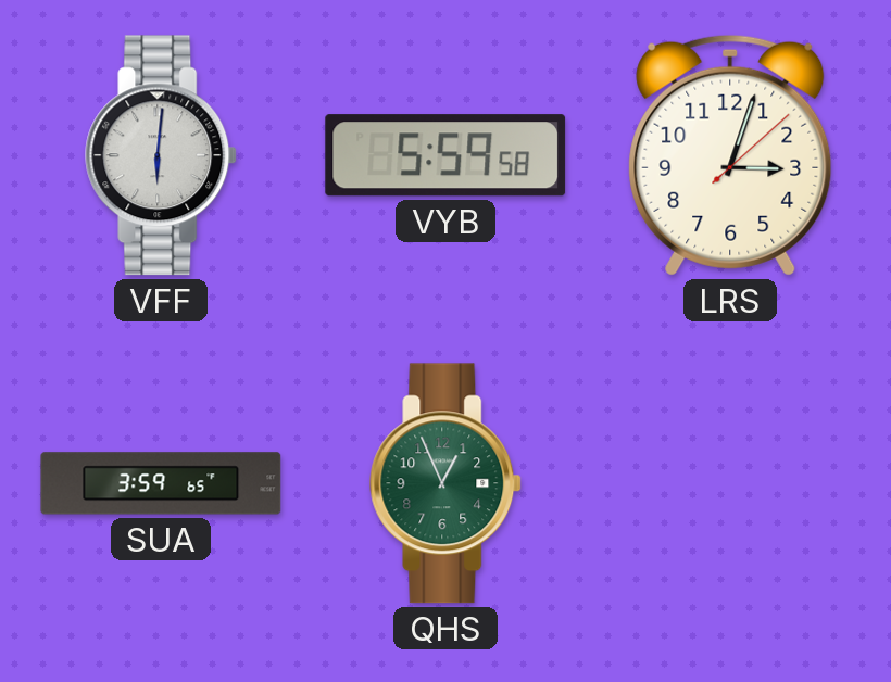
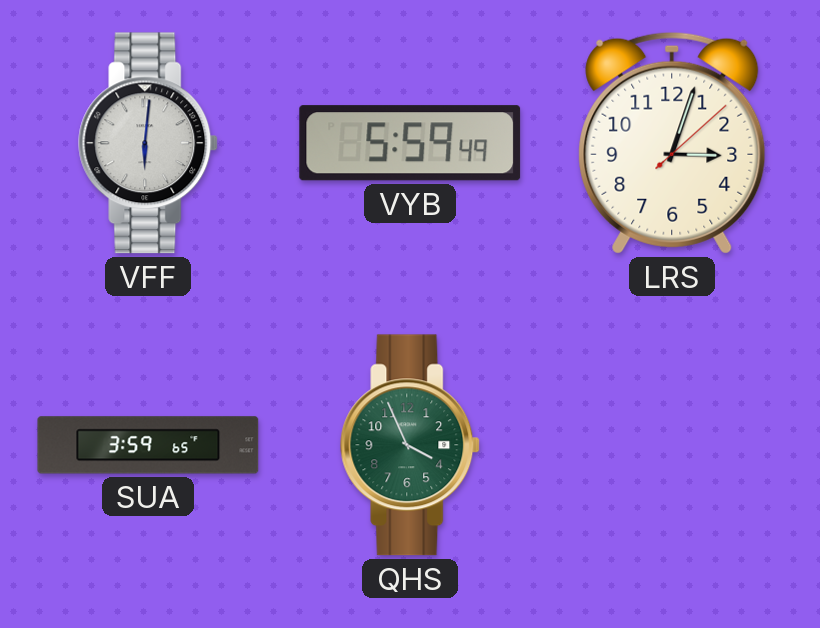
VYB: 5:59:58 -> 5:59:49
QHS: 12:56 -> 3:56
